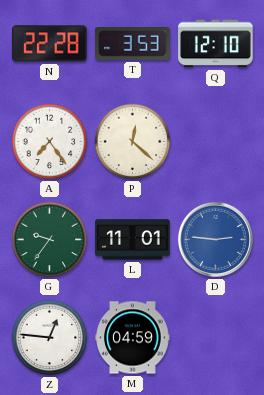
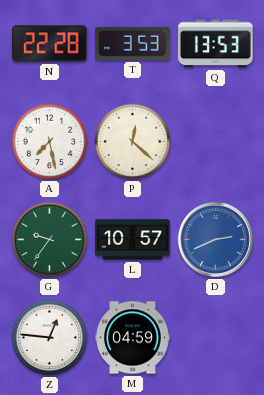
Q: 12:10 -> 13:53
A: 7:24 -> 7:28
L: 11:01 -> 10:57
D: 2:46 -> 2:41
